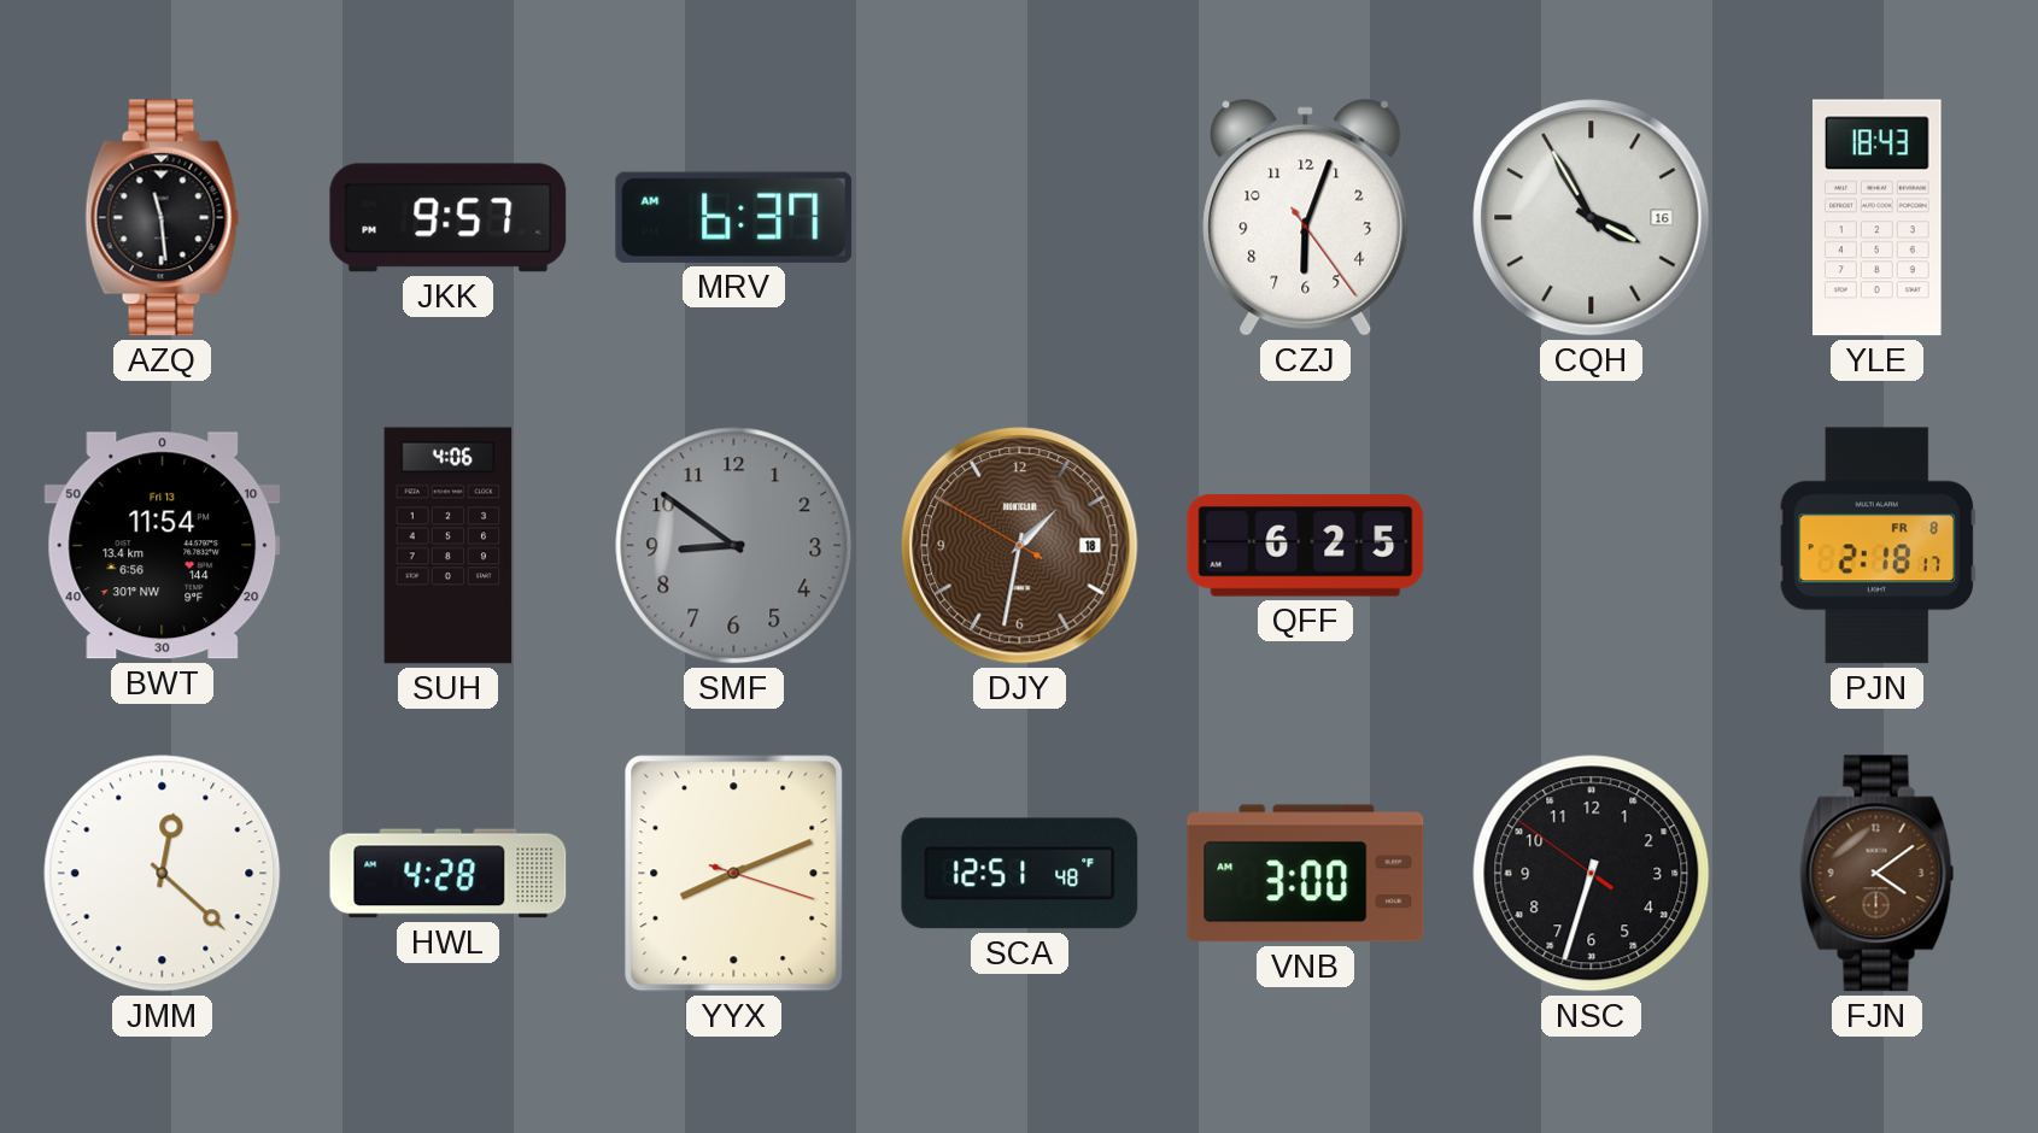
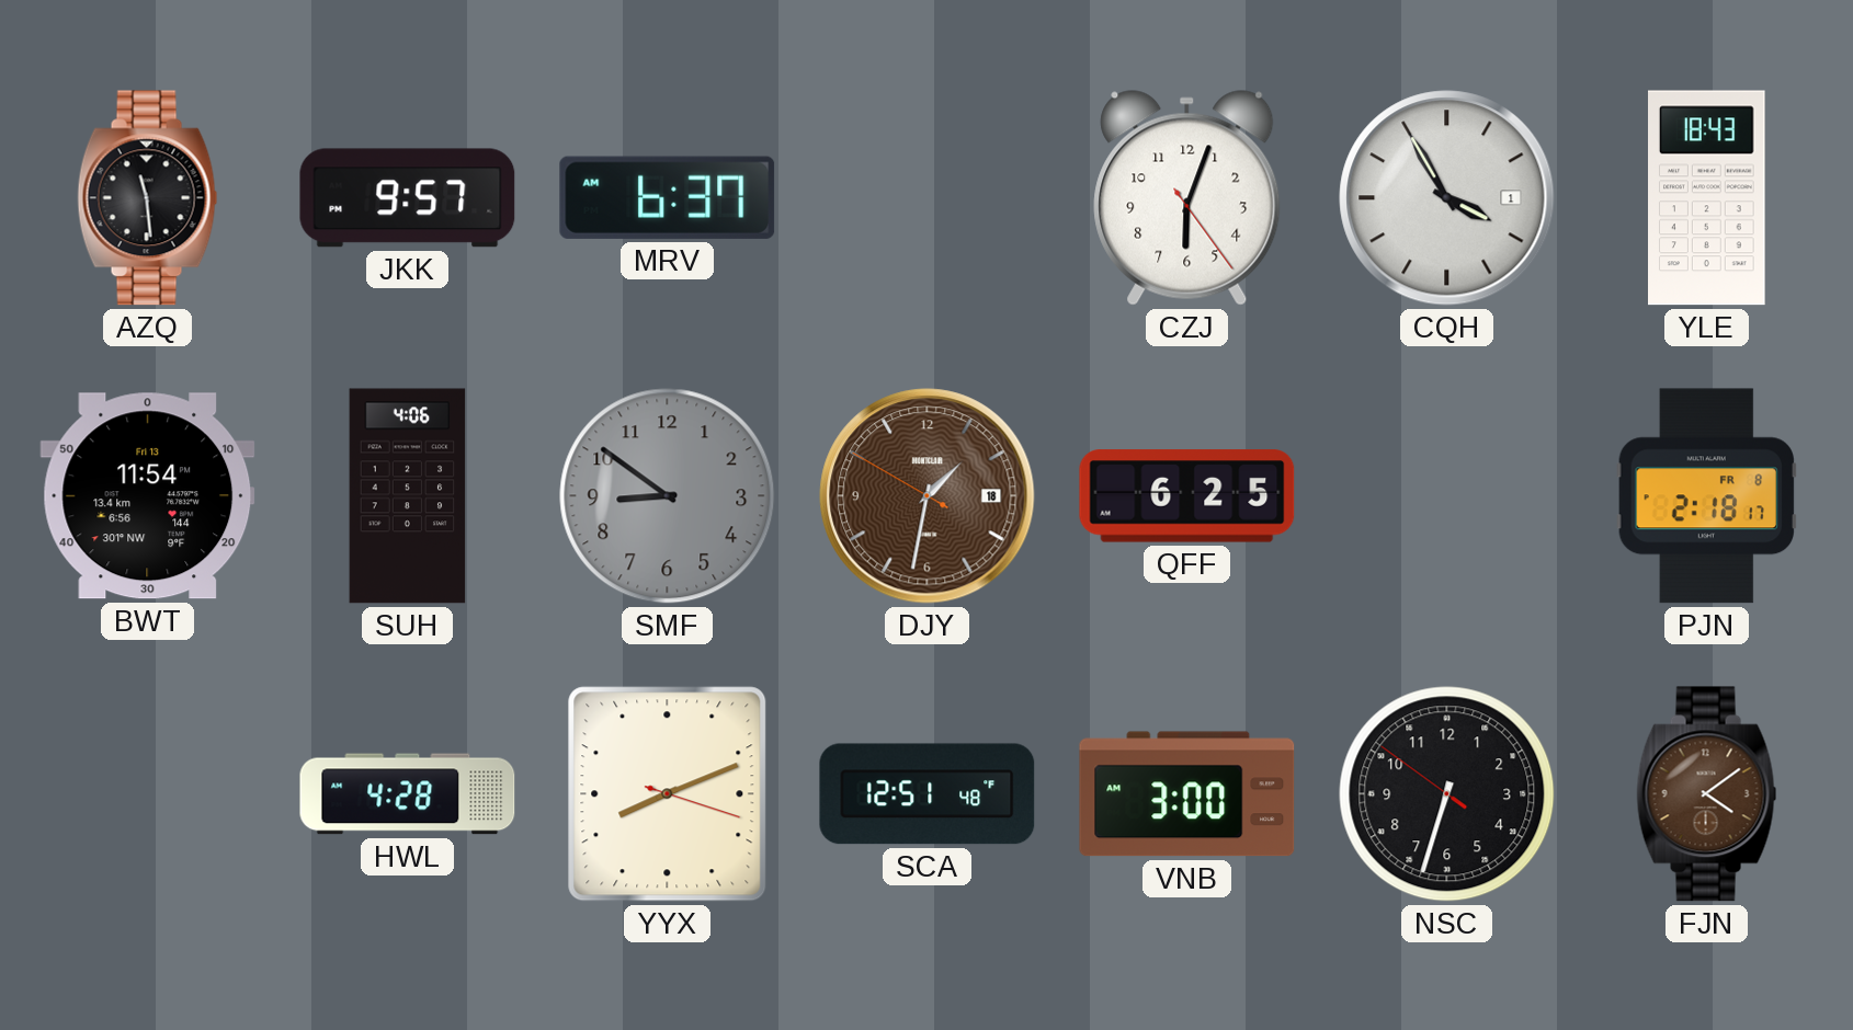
CQH date: 16 -> 1
JMM: 12:22 -> none
